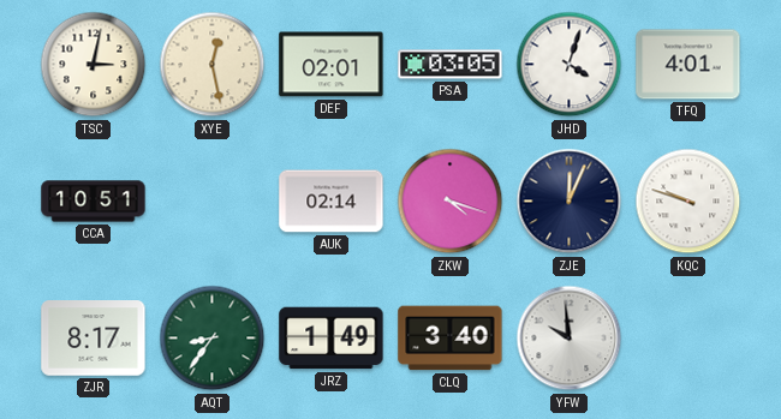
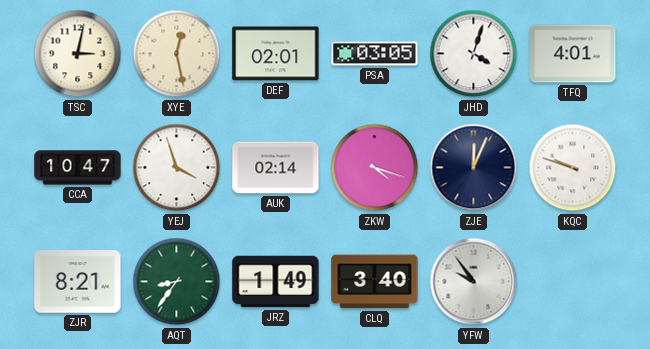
CCA: 10:51 -> 10:47
YEJ: none -> 3:57
ZJR: 8:17 -> 8:21
YFW: 9:59 -> 9:54
